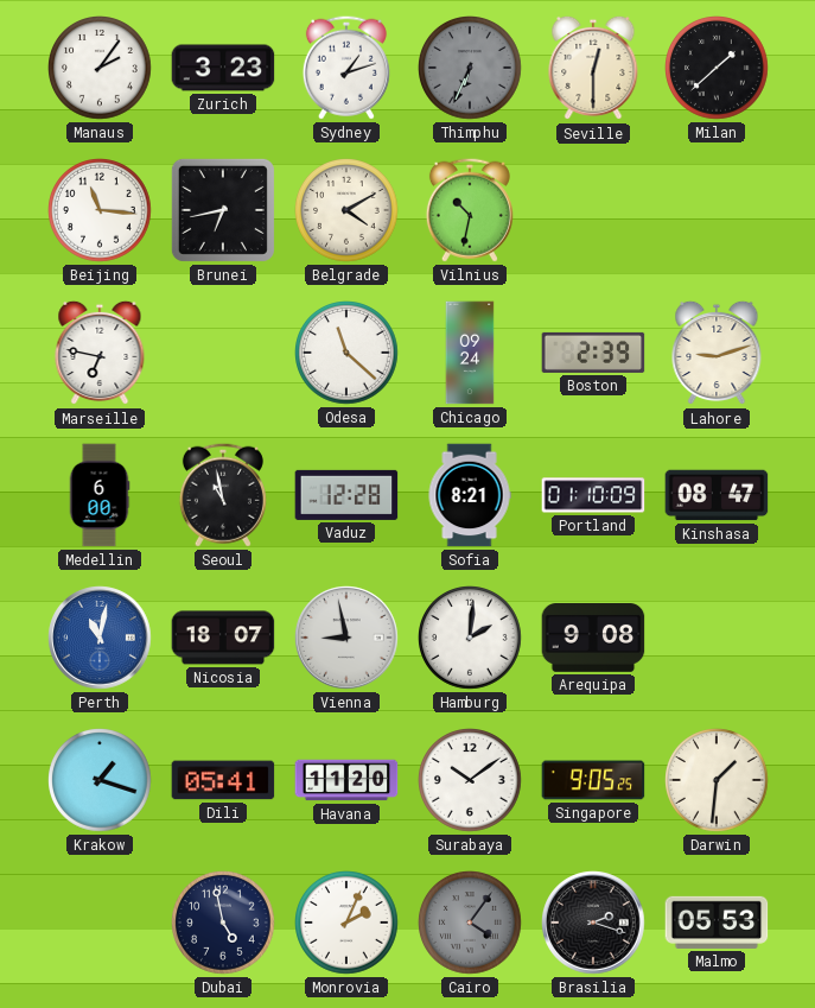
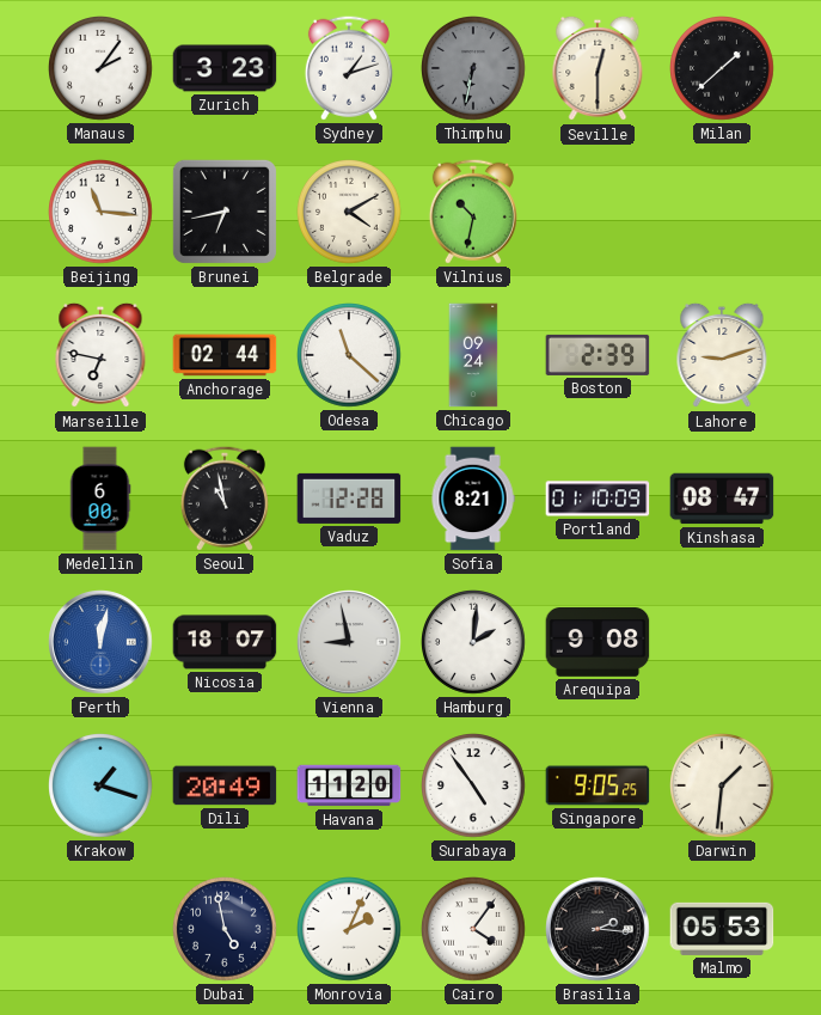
Thimphu: 6:34 -> 6:32
Anchorage: none -> 02:44
Perth: 11:02 -> 12:02
Dili: 05:41 -> 20:49
Surabaya: 10:09 -> 4:54
Cairo dial: grey -> white
Brasilia: 2:18 -> 2:16
